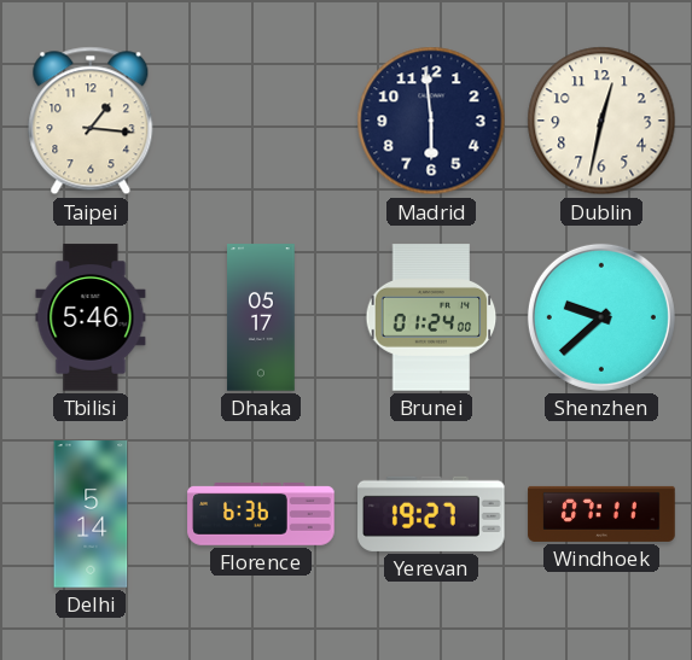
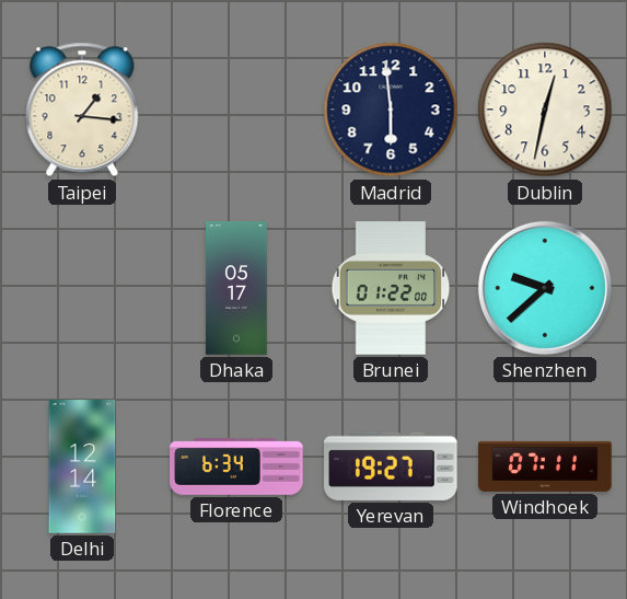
Tbilisi: 5:46 -> none
Brunei: 01:24 -> 01:22
Delhi: 5:14 -> 12:14
Florence: 6:36 -> 6:34
